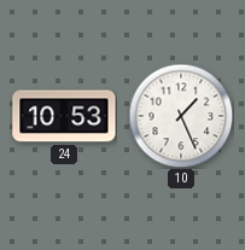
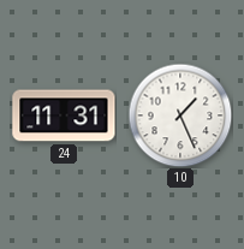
24: 10:53 -> 11:31
